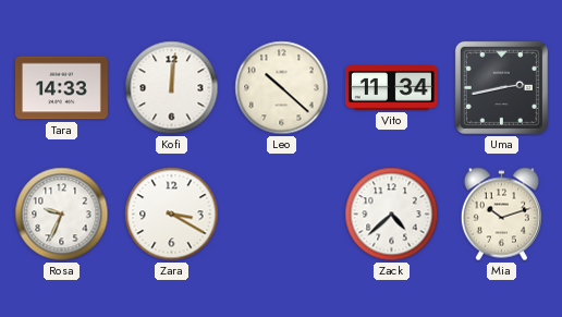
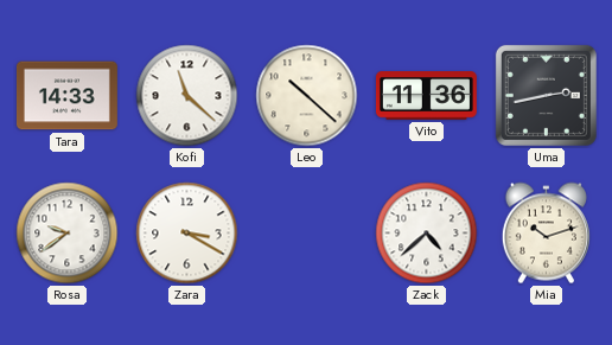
Kofi: 12:01 -> 11:22
Vito: 11:34 -> 11:36
Rosa: 9:34 -> 9:39
